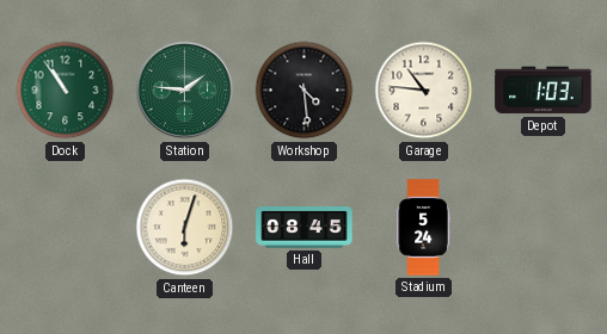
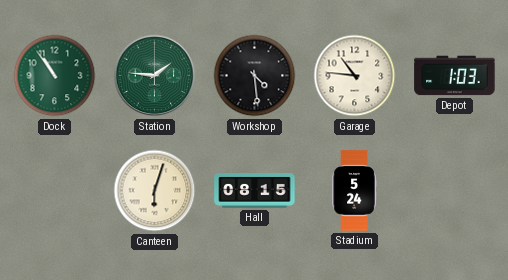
Hall: 08:45 -> 08:15
